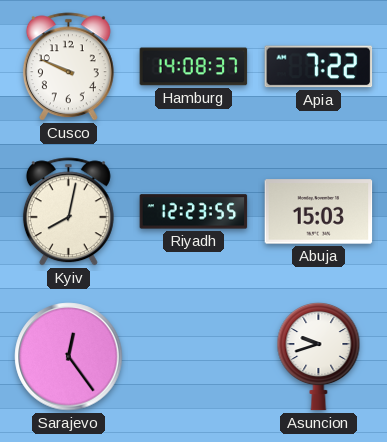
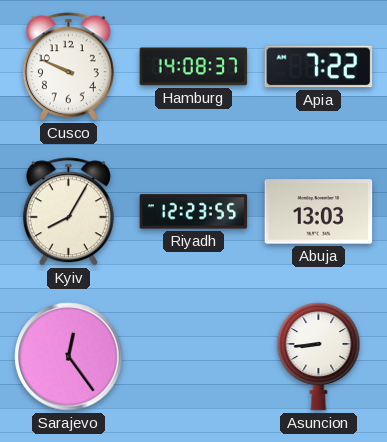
Kyiv: 8:02 -> 8:05
Abuja: 15:03 -> 13:03
Asuncion: 9:42 -> 8:44
